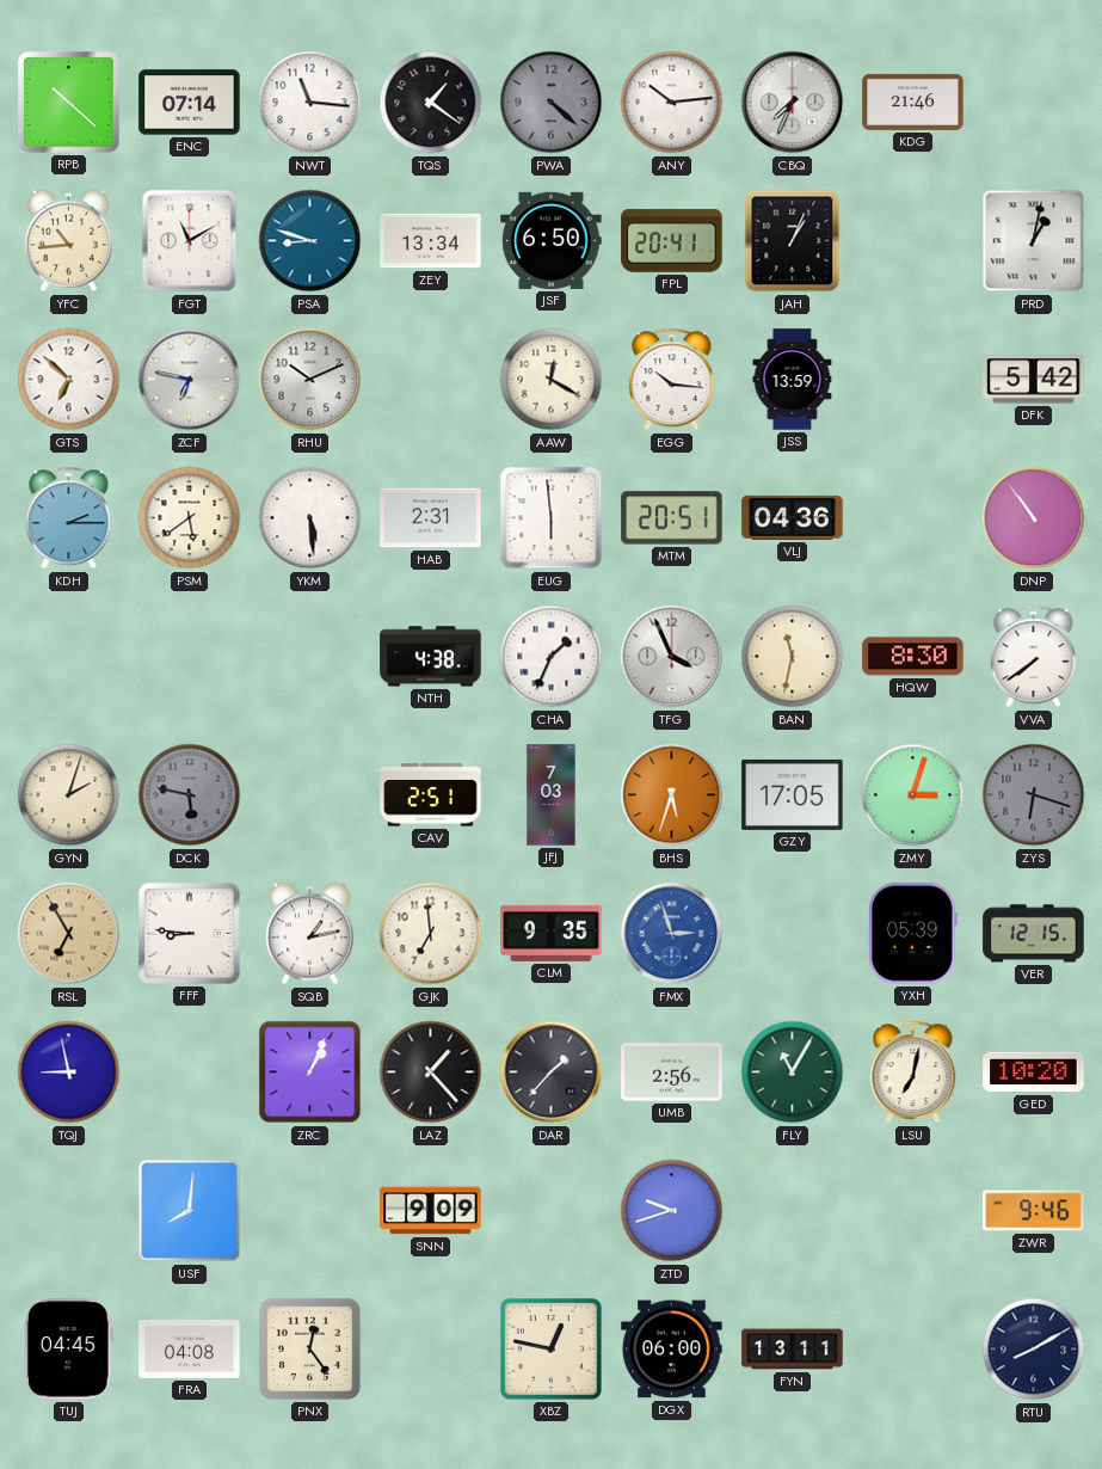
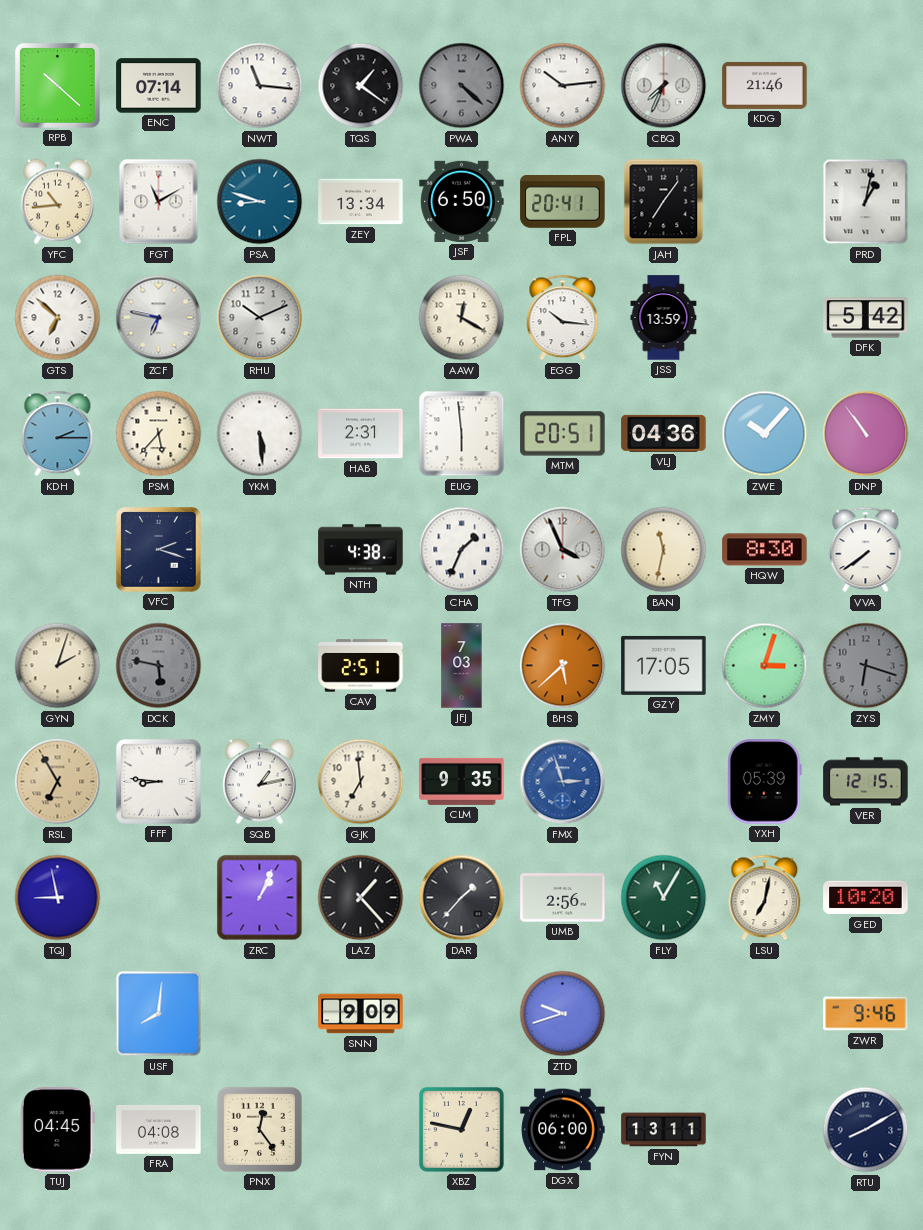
JAH: 1:04 -> 7:06
PSM: 5:39 -> 5:37
ZWE: none -> 10:07
VFC: none -> 2:18
BHS: 5:33 -> 5:38
